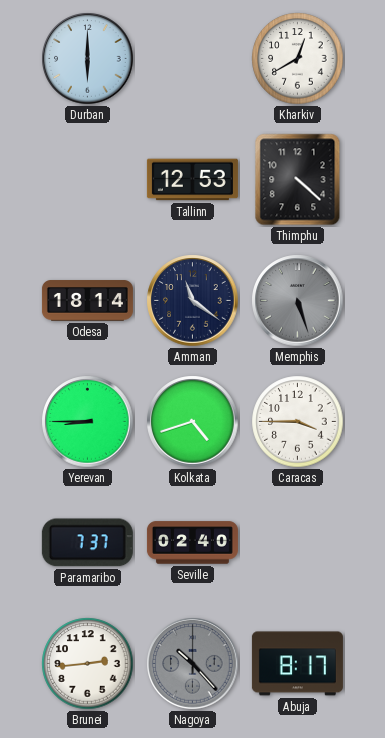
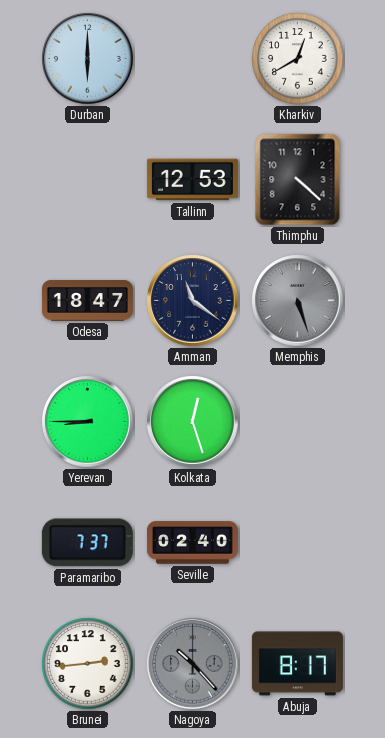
Odesa: 18:14 -> 18:47
Kolkata: 4:42 -> 12:27
Caracas: 3:45 -> none
